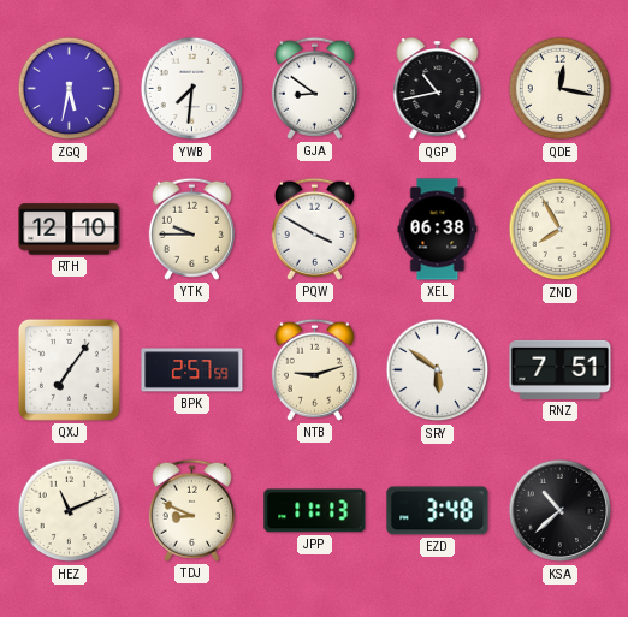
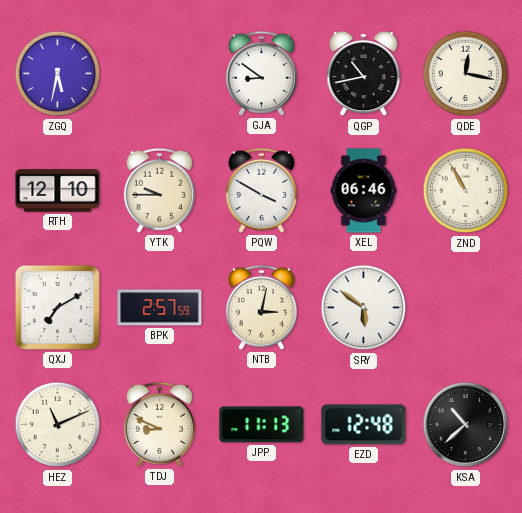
YWB: 7:31 -> none
XEL: 06:38 -> 06:46
ZND: 7:55 -> 10:55
QXJ: 7:06 -> 7:10
NTB: 9:12 -> 3:02
RNZ: 7:51 -> none
EZD: 3:48 -> 12:48
